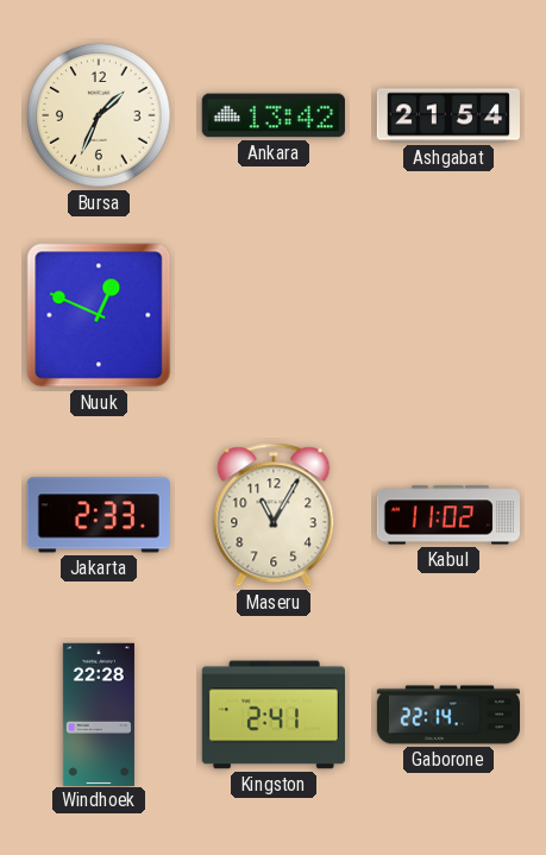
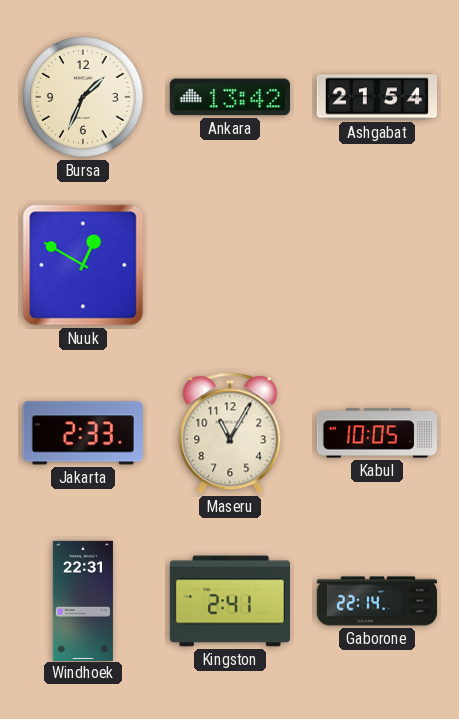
Nuuk: 12:49 -> 12:50
Kabul: 11:02 -> 10:05
Windhoek: 22:28 -> 22:31
